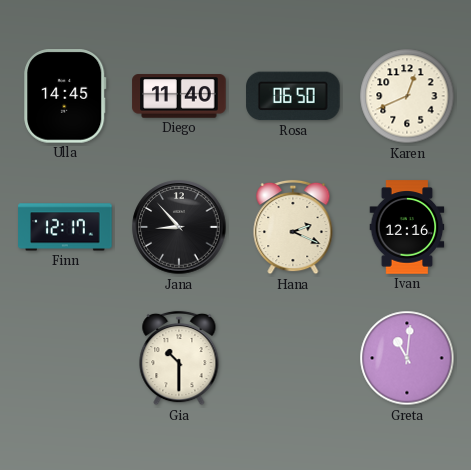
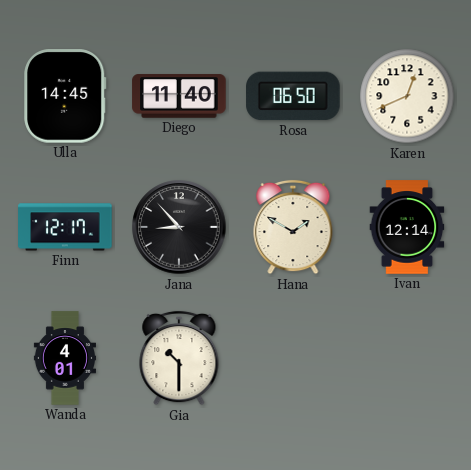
Hana: 2:19 -> 1:50
Ivan: 12:16 -> 12:14
Wanda: none -> 4:01
Greta: 11:01 -> none
